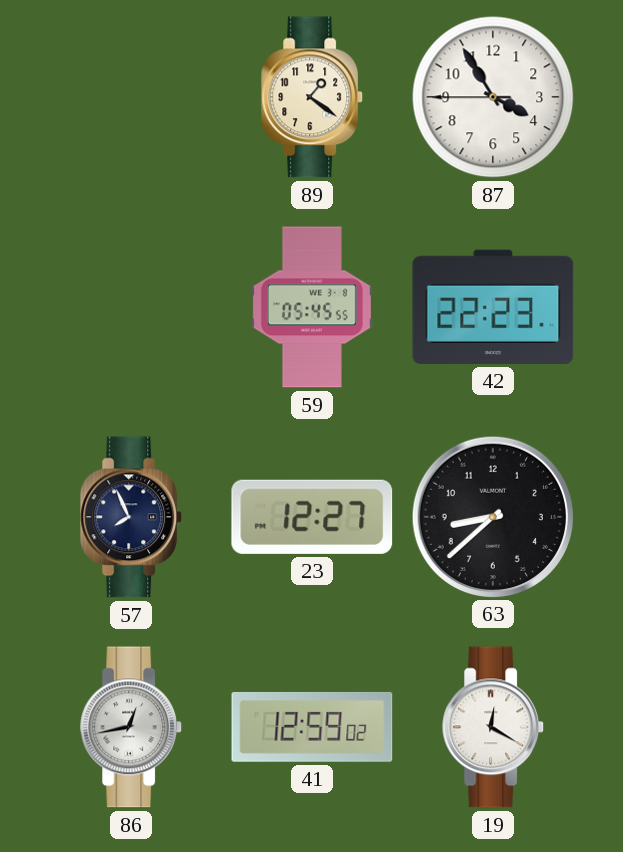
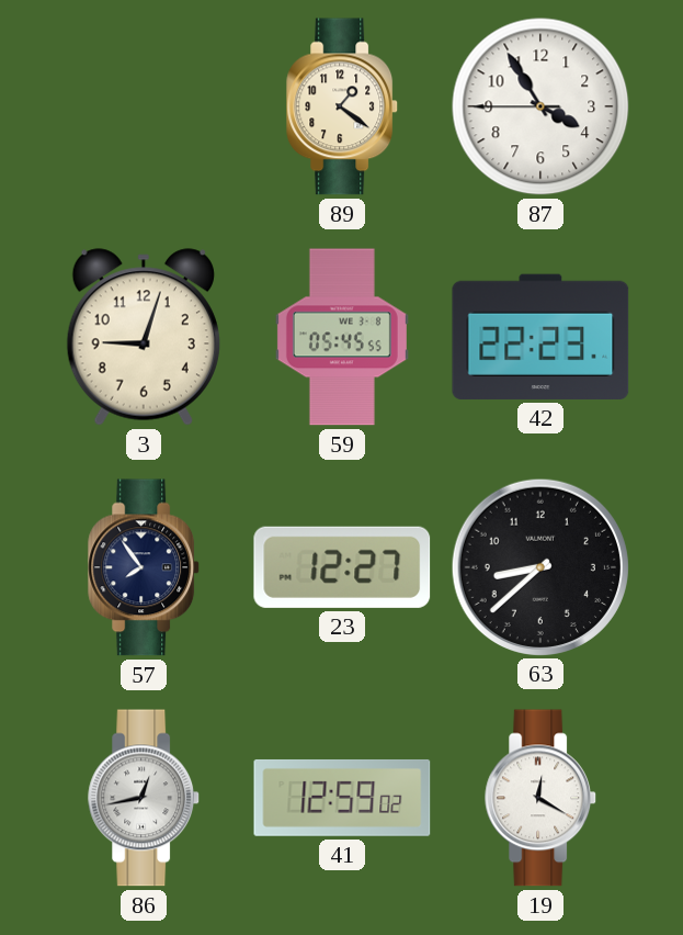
3: none -> 9:03
57: 7:56 -> 7:54
